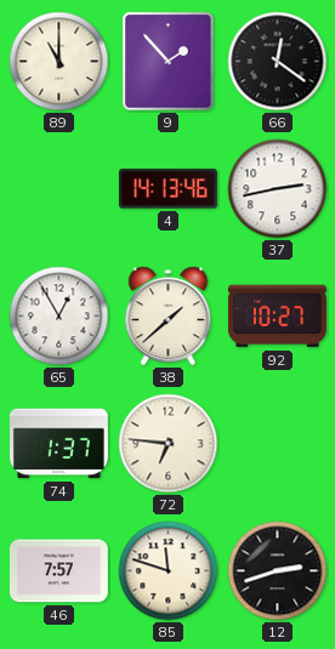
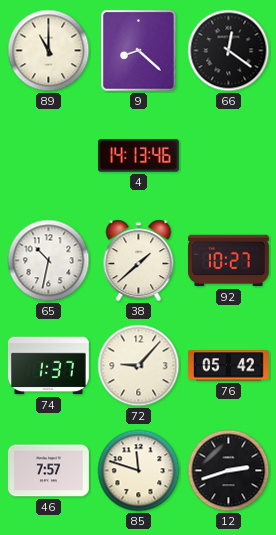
9: 1:53 -> 8:22
37: 2:43 -> none
65: 12:55 -> 10:32
72: 6:46 -> 9:07
76: none -> 05:42
